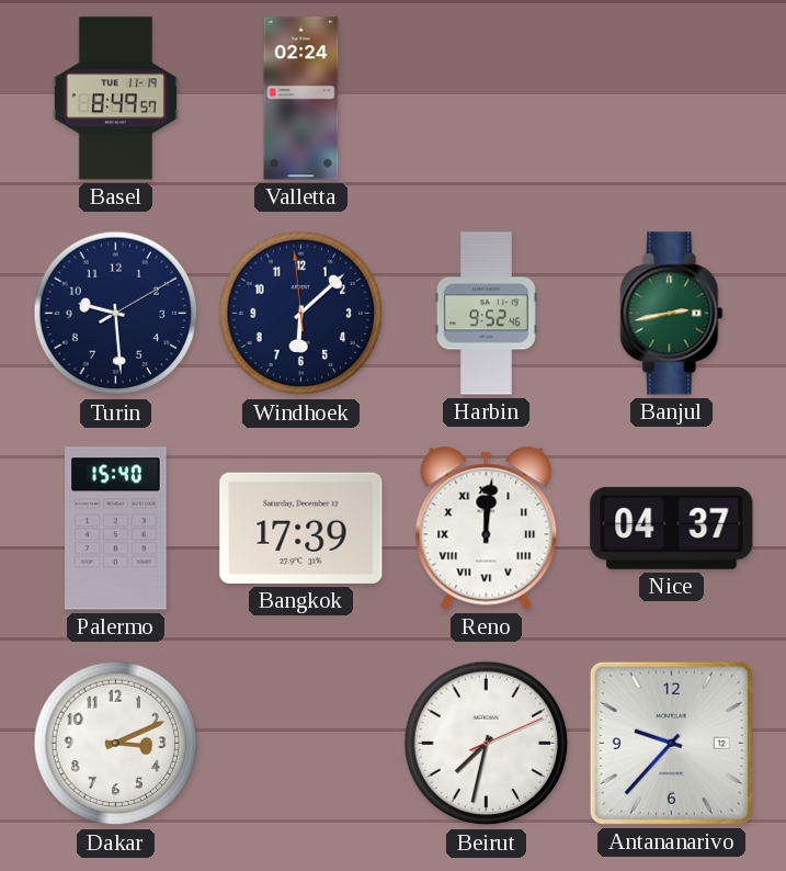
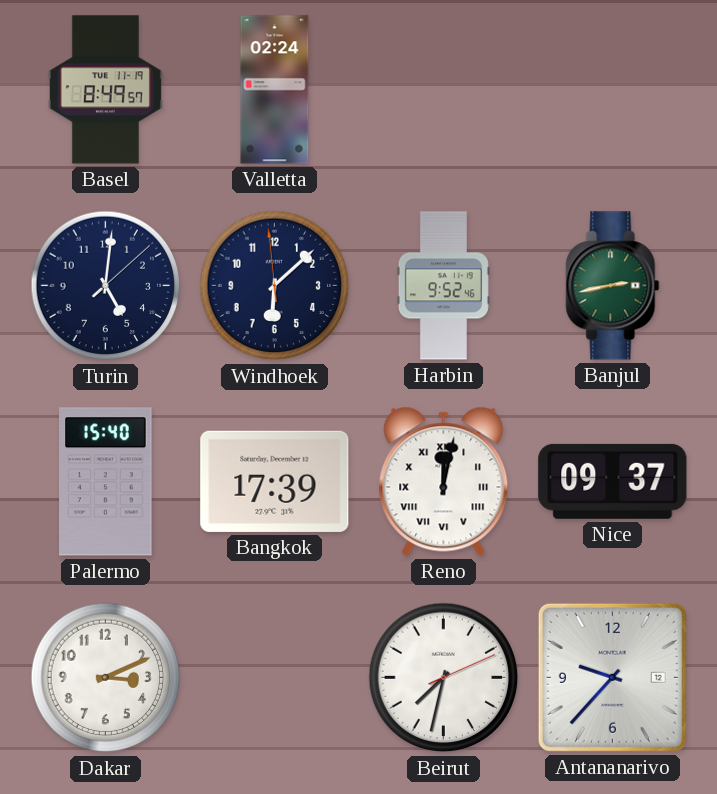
Turin: 9:29 -> 5:01
Reno: 12:01 -> 12:02
Nice: 04:37 -> 09:37
